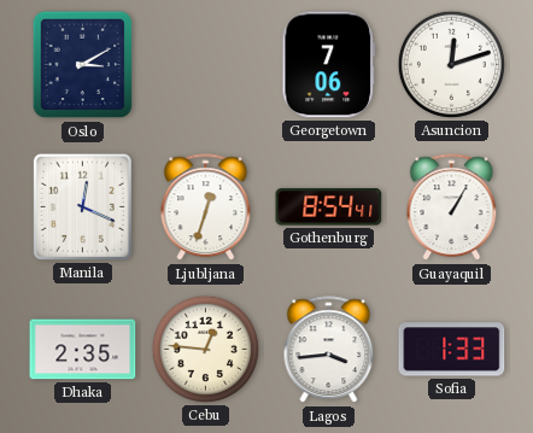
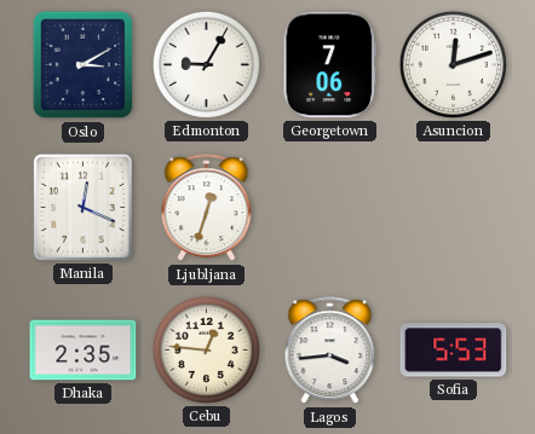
Edmonton: none -> 9:05
Gothenburg: 8:54 -> none
Guayaquil: 1:05 -> none
Sofia: 1:33 -> 5:53
